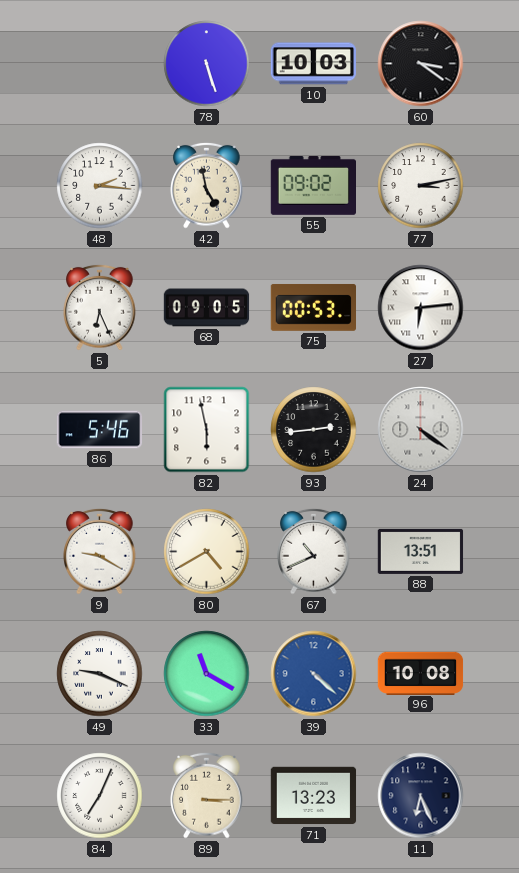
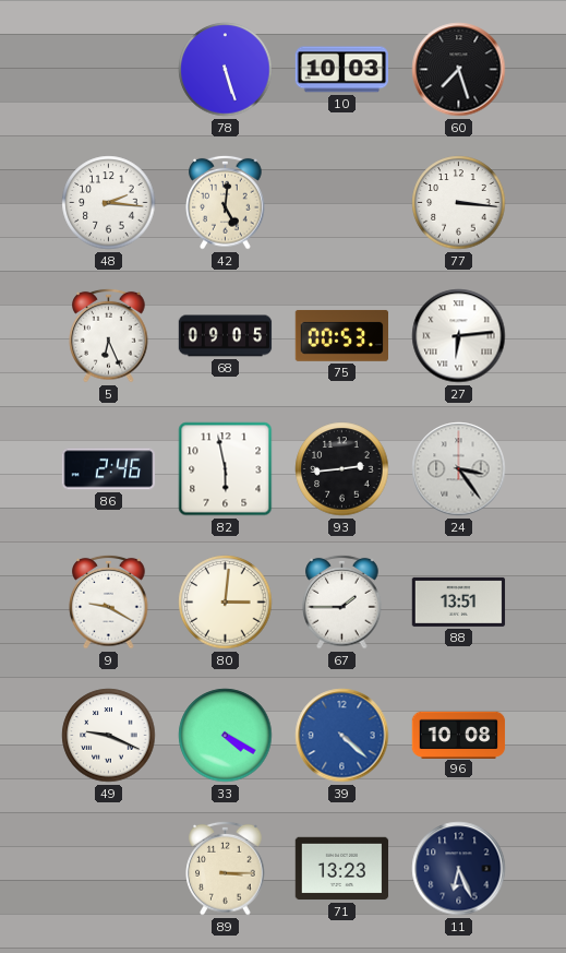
60: 3:21 -> 7:27
42: 4:58 -> 5:01
55: 09:02 -> none
77: 3:13 -> 3:16
86: 5:46 -> 2:46
24: 4:21 -> 3:24
80: 4:40 -> 3:01
67: 10:41 -> 1:45
33: 11:20 -> 4:20
84: 7:04 -> none
